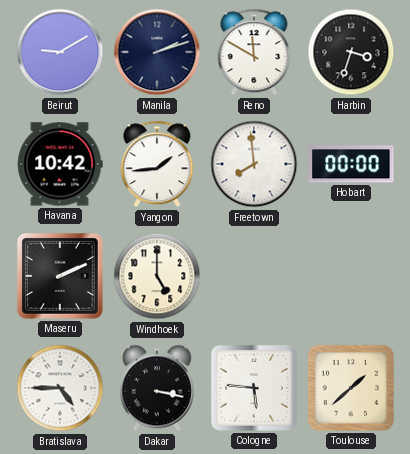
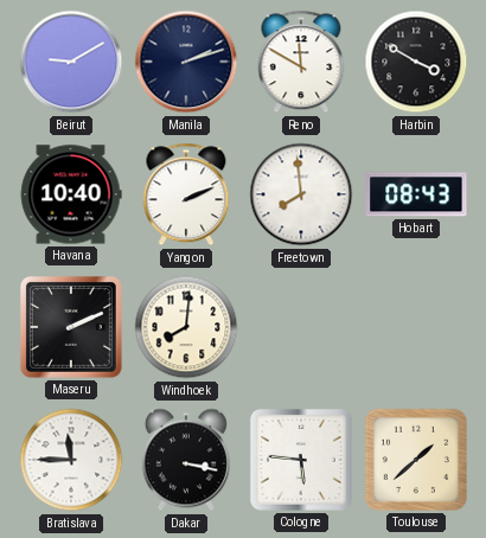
Harbin: 3:33 -> 3:50
Havana: 10:42 -> 10:40
Yangon: 1:44 -> 2:11
Hobart: 00:00 -> 08:43
Windhoek: 5:00 -> 8:01
Bratislava: 4:45 -> 11:45
